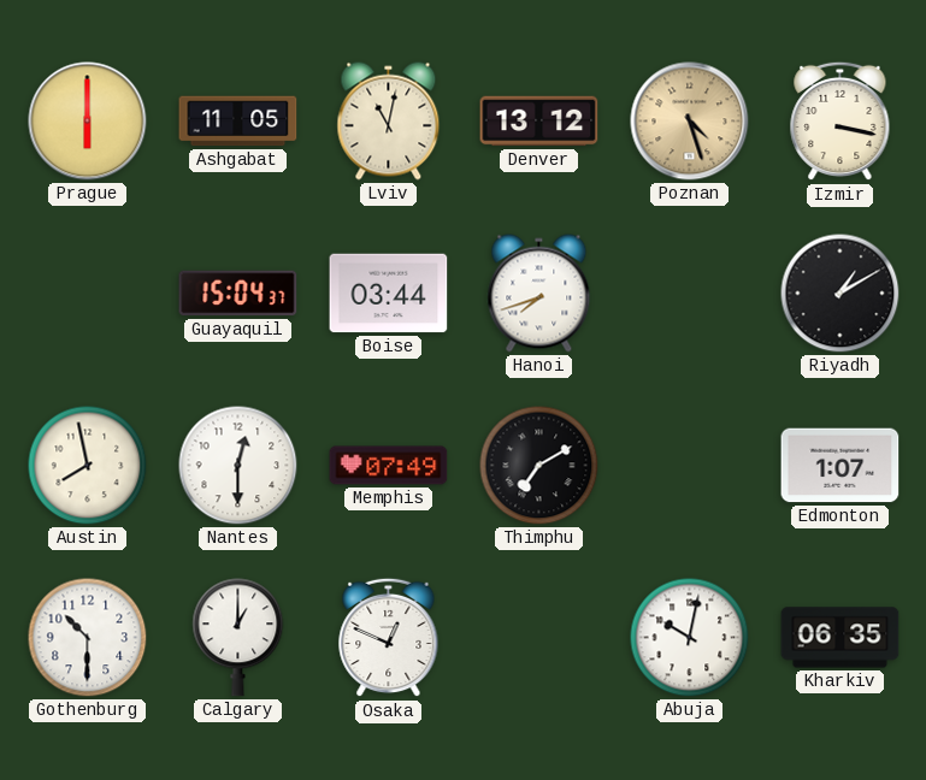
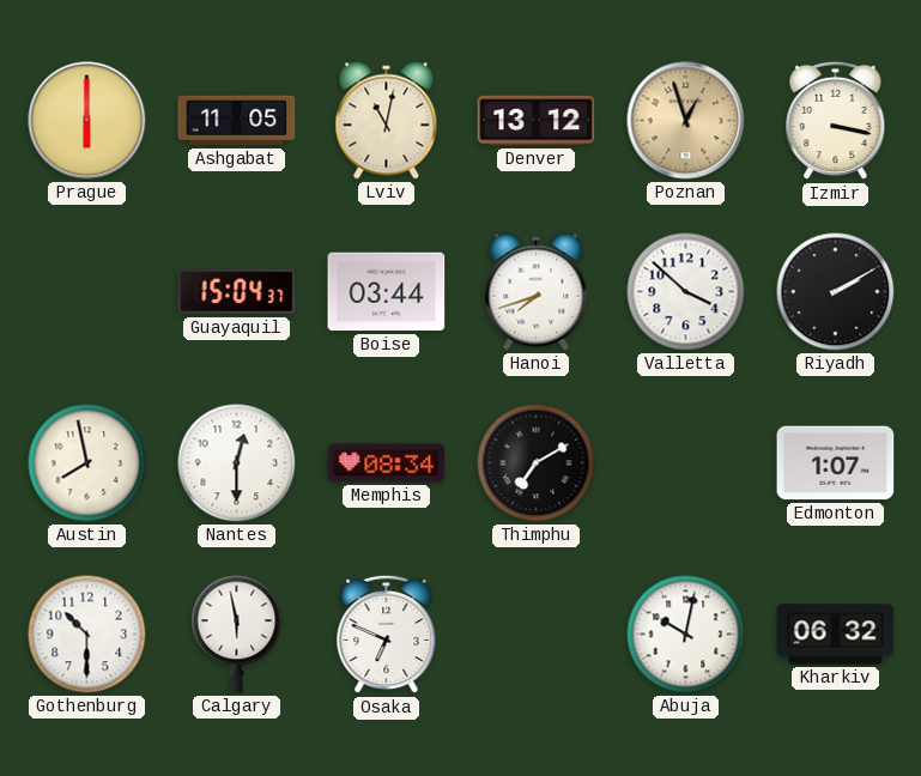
Poznan: 4:27 -> 12:57
Valletta: none -> 3:52
Riyadh: 1:10 -> 2:10
Memphis: 07:49 -> 08:34
Calgary: 1:00 -> 5:58
Osaka: 12:49 -> 6:49
Kharkiv: 06:35 -> 06:32
